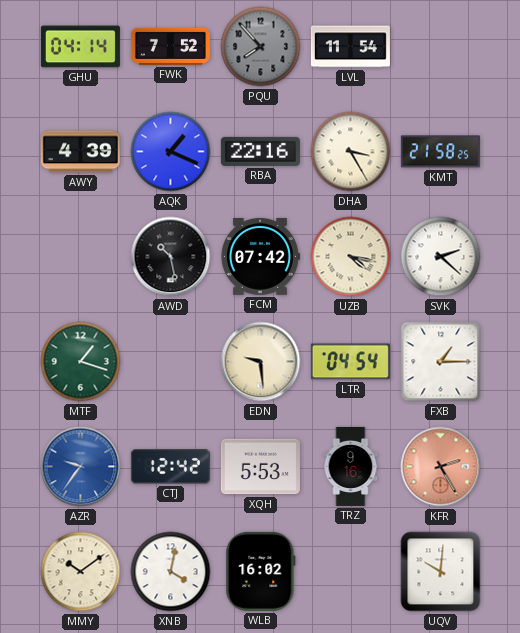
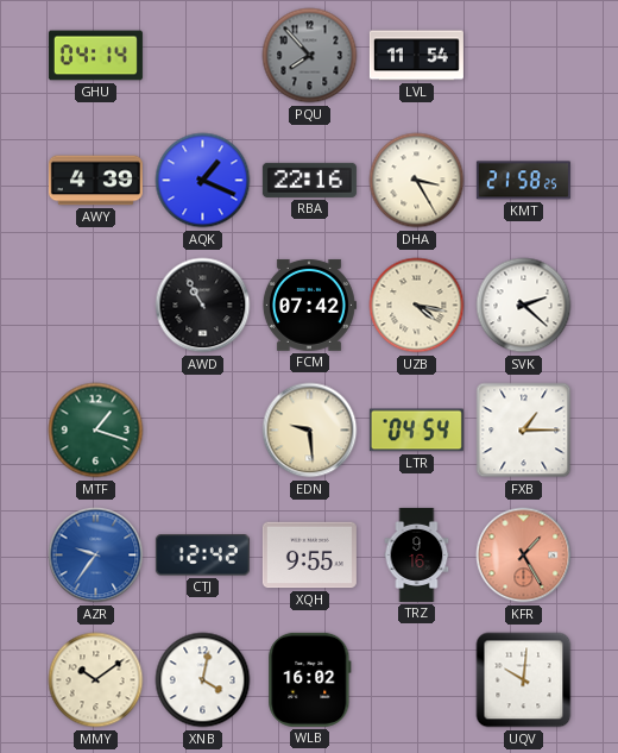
FWK: 7:52 -> none
AWD: 10:28 -> 10:55
XQH: 5:53 -> 9:55
KFR: 2:25 -> 1:25
